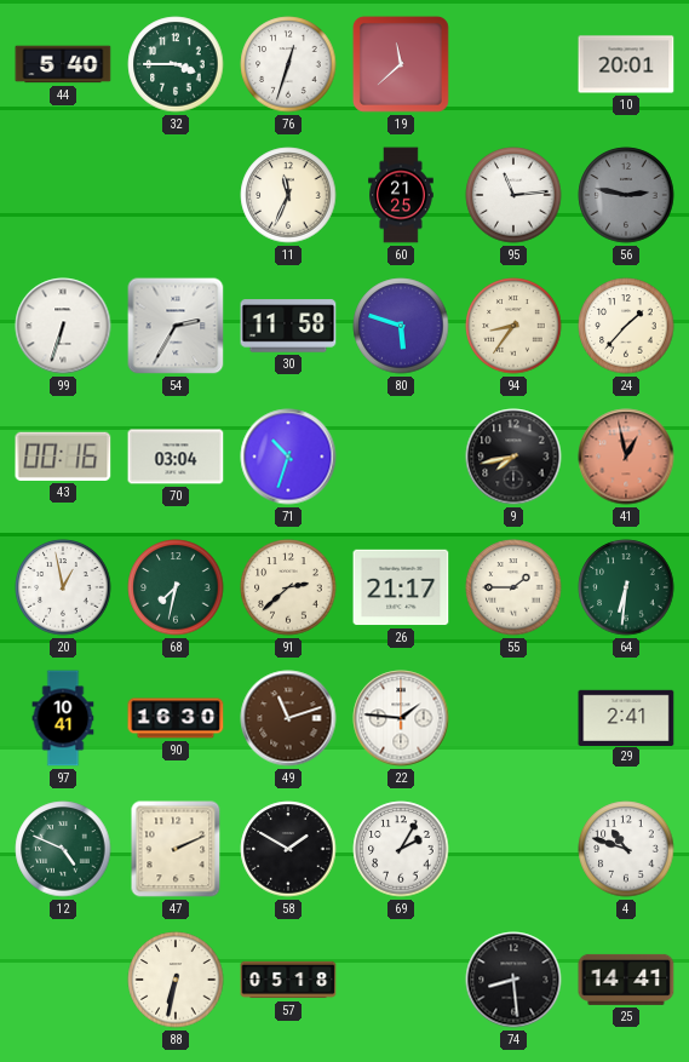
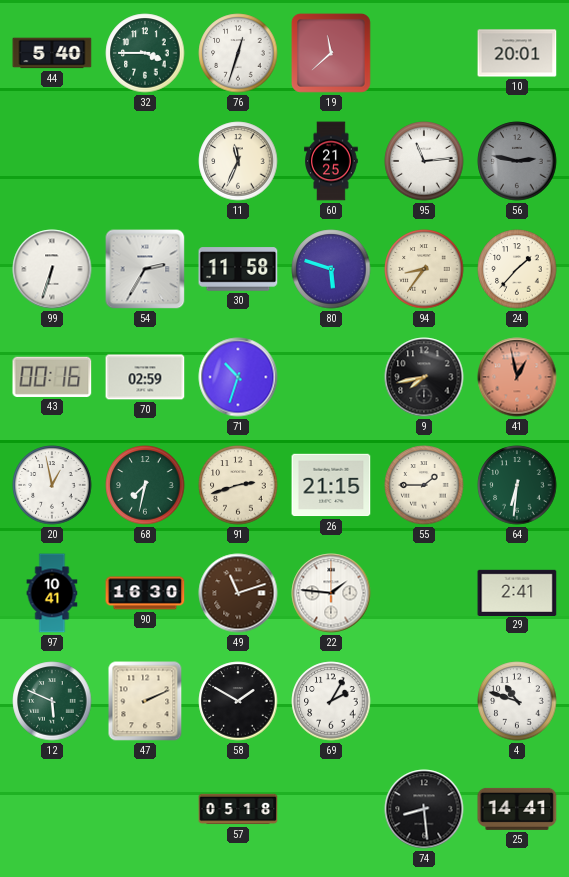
70: 03:04 -> 02:59
91: 2:38 -> 2:42
26: 21:17 -> 21:15
12: 4:49 -> 5:49
88: 6:32 -> none
